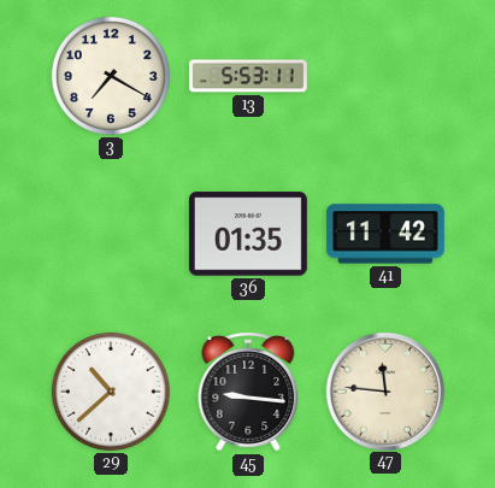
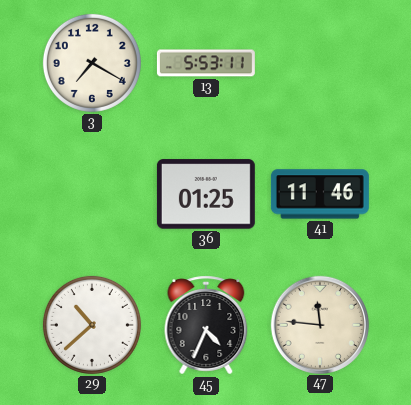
36: 01:35 -> 01:25
41: 11:42 -> 11:46
45: 9:16 -> 4:34
